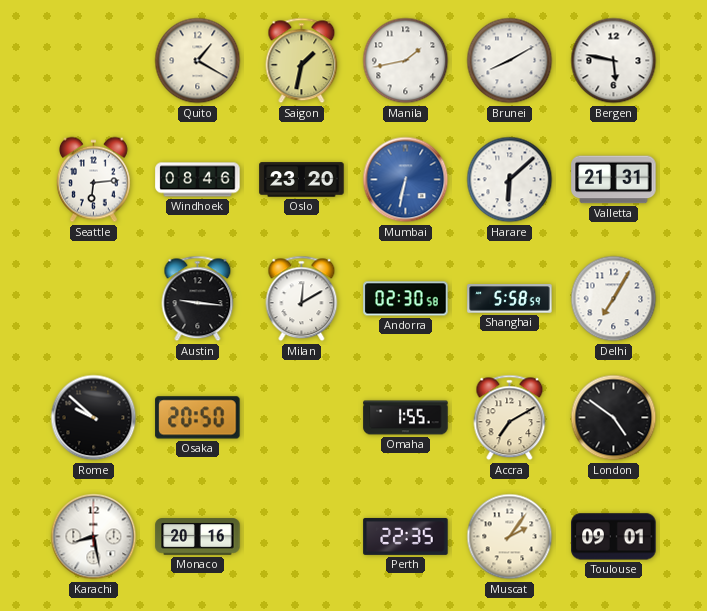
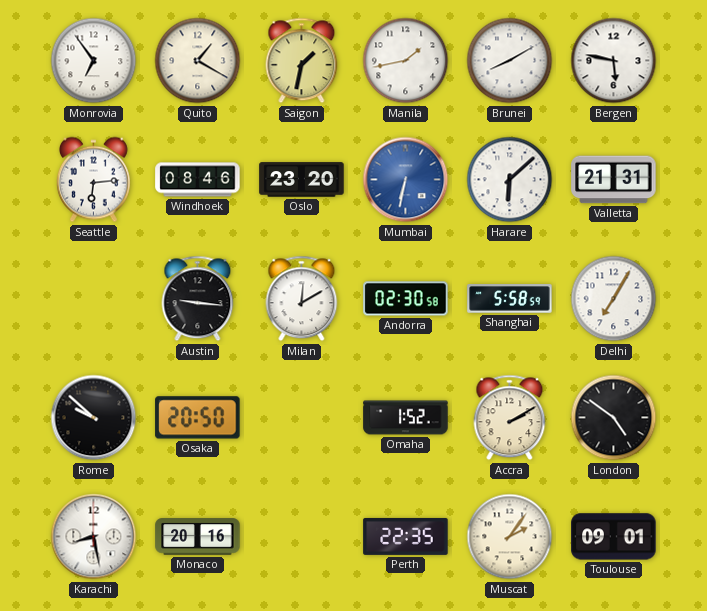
Monrovia: none -> 6:54
Omaha: 1:55 -> 1:52
Accra: 7:10 -> 2:10
